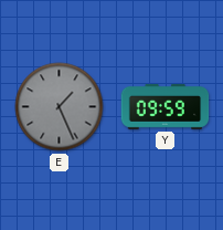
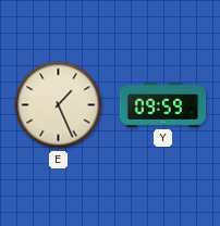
E dial: grey -> cream
